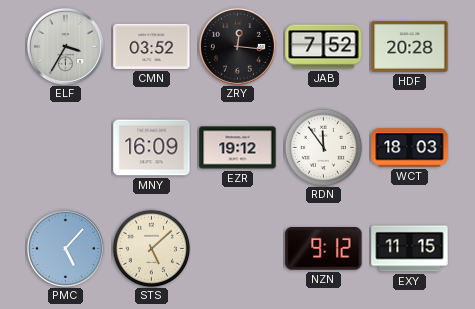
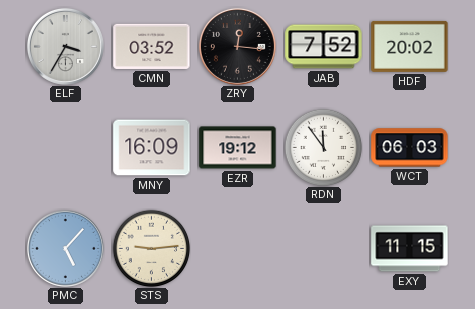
HDF: 20:28 -> 20:02
WCT: 18:03 -> 06:03
STS: 5:08 -> 9:14
NZN: 9:12 -> none
